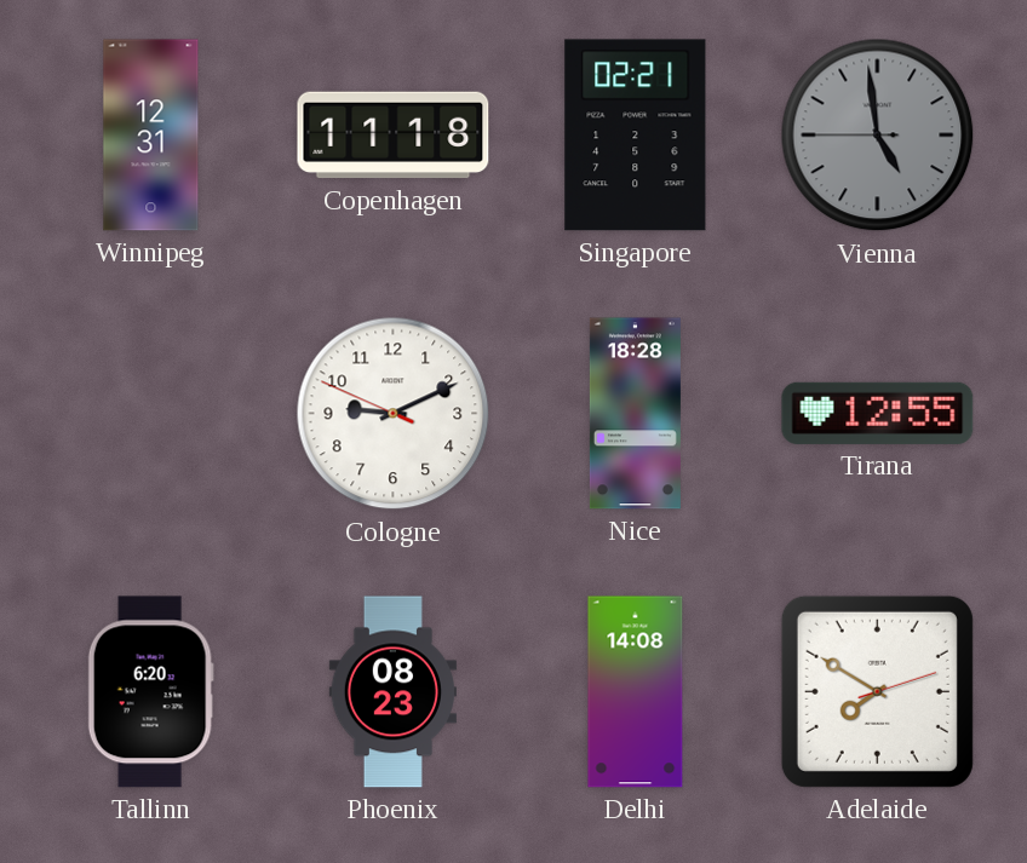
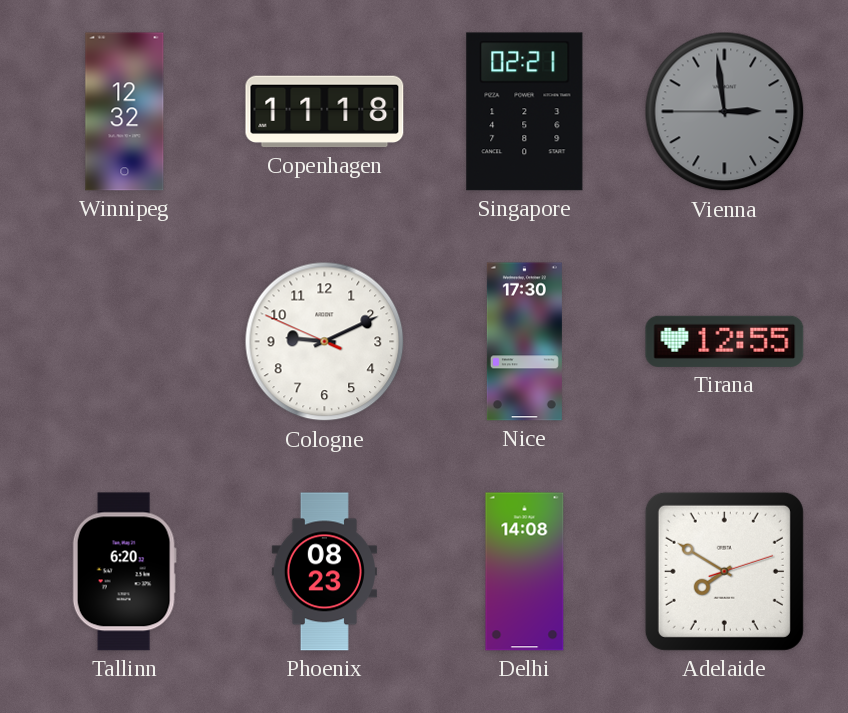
Winnipeg: 12:31 -> 12:32
Vienna: 4:58 -> 2:58
Nice: 18:28 -> 17:30
